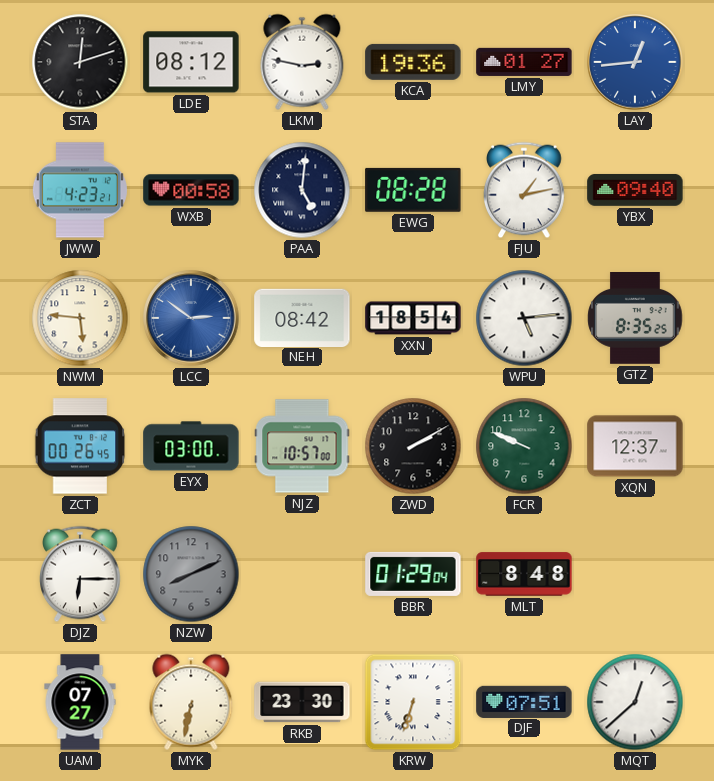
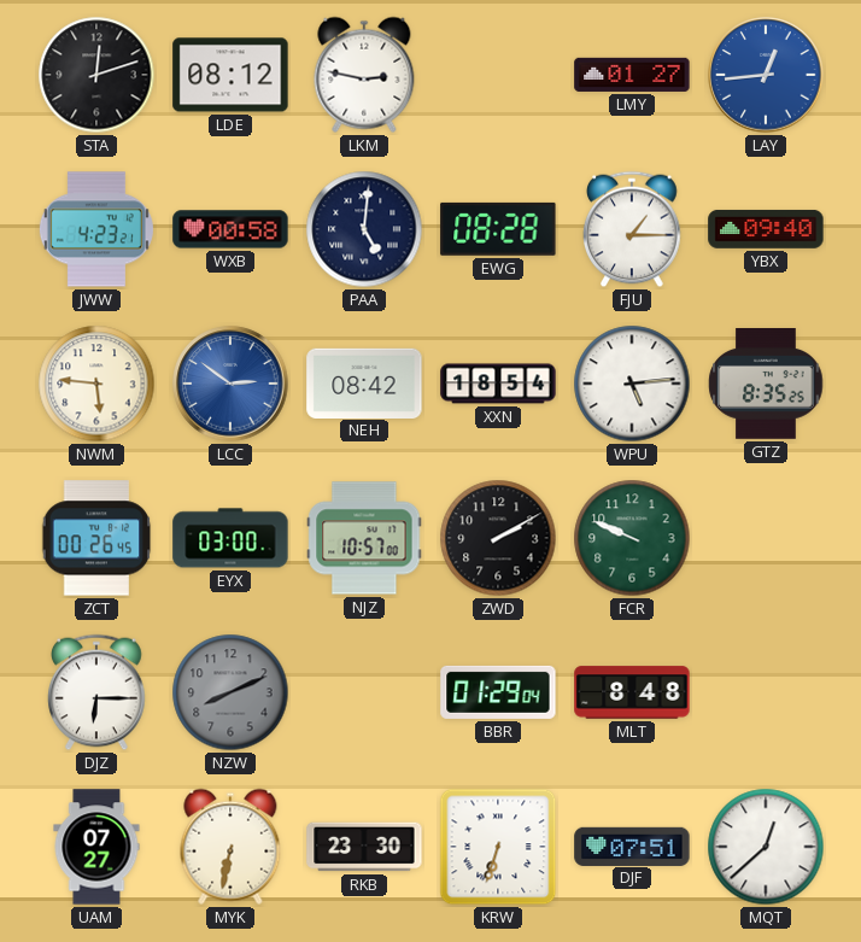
KCA: 19:36 -> none
FJU: 1:13 -> 1:15
XQN: 12:37 -> none
